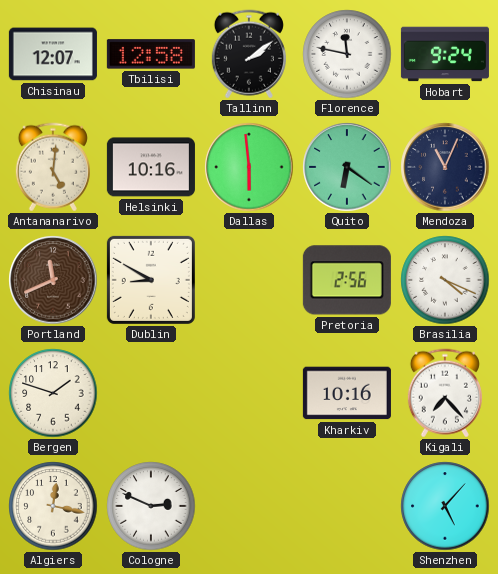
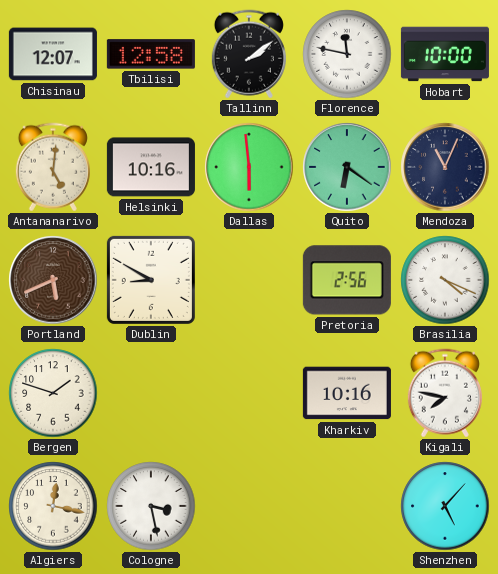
Hobart: 9:24 -> 10:00
Portland: 11:41 -> 5:41
Kigali: 7:23 -> 7:47
Cologne: 2:49 -> 3:28
